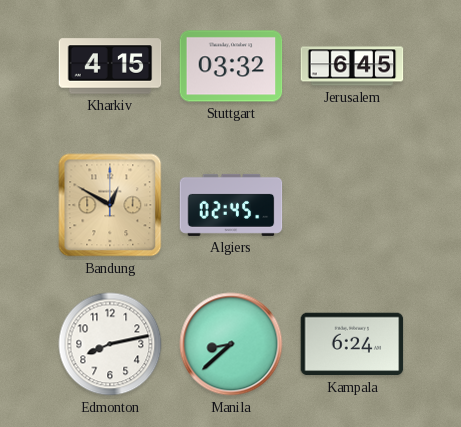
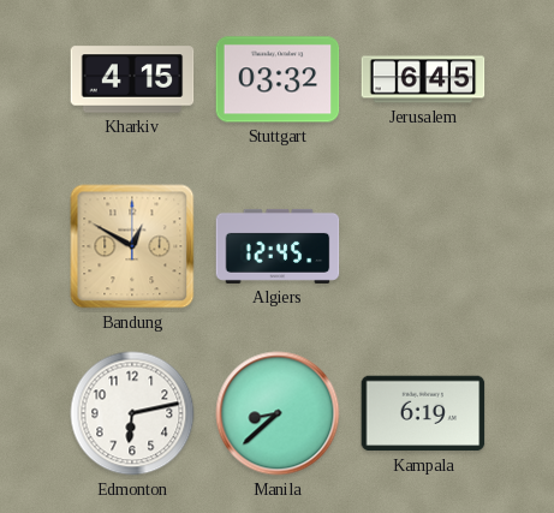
Algiers: 02:45 -> 12:45
Edmonton: 8:13 -> 6:13
Kampala: 6:24 -> 6:19
